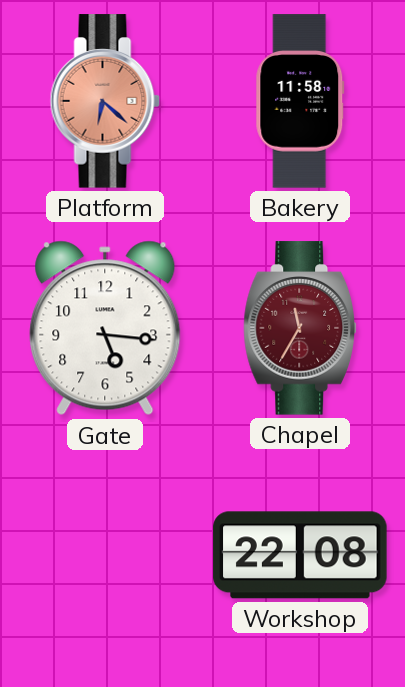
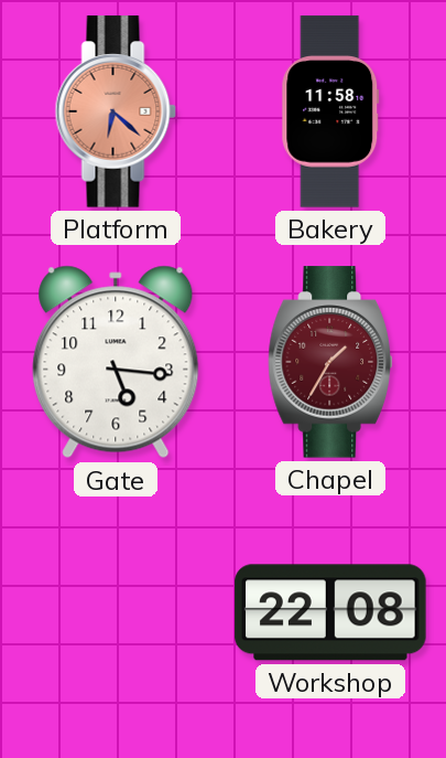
Chapel: 11:35 -> 1:35
